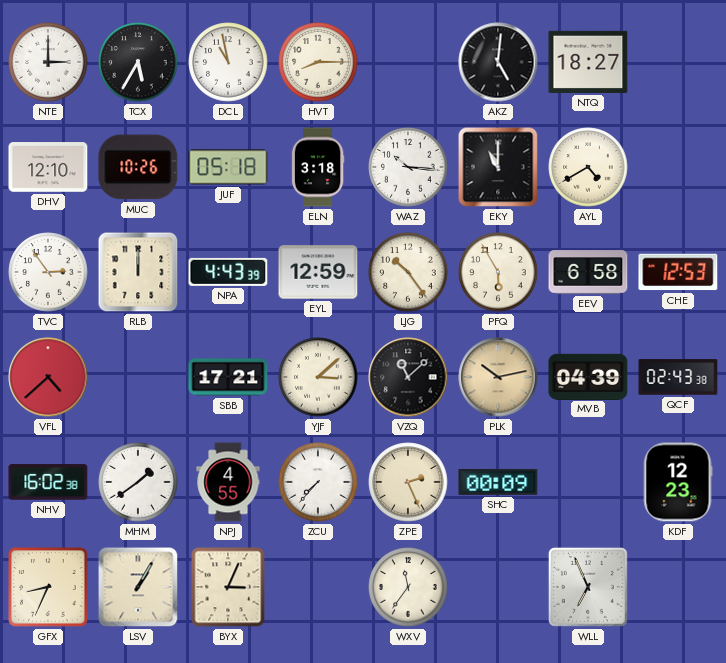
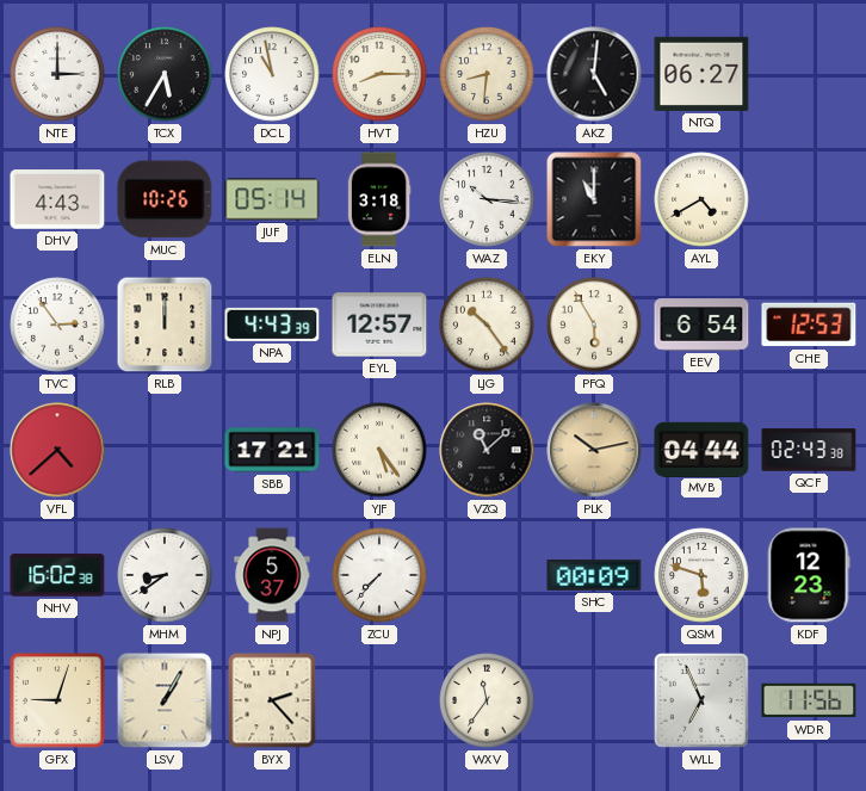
HZU: none -> 8:31
NTQ: 18:27 -> 06:27
DHV: 12:10 -> 4:43
JUF: 05:18 -> 05:14
EYL: 12:59 -> 12:57
EEV: 6:58 -> 6:54
YJF: 3:08 -> 5:24
MVB: 04:39 -> 04:44
MHM: 1:39 -> 8:39
NPJ: 4:55 -> 5:37
ZPE: 2:26 -> none
QSM: none -> 5:48
GFX: 8:34 -> 9:03
BYX: 3:04 -> 2:23
WDR: none -> 11:56
